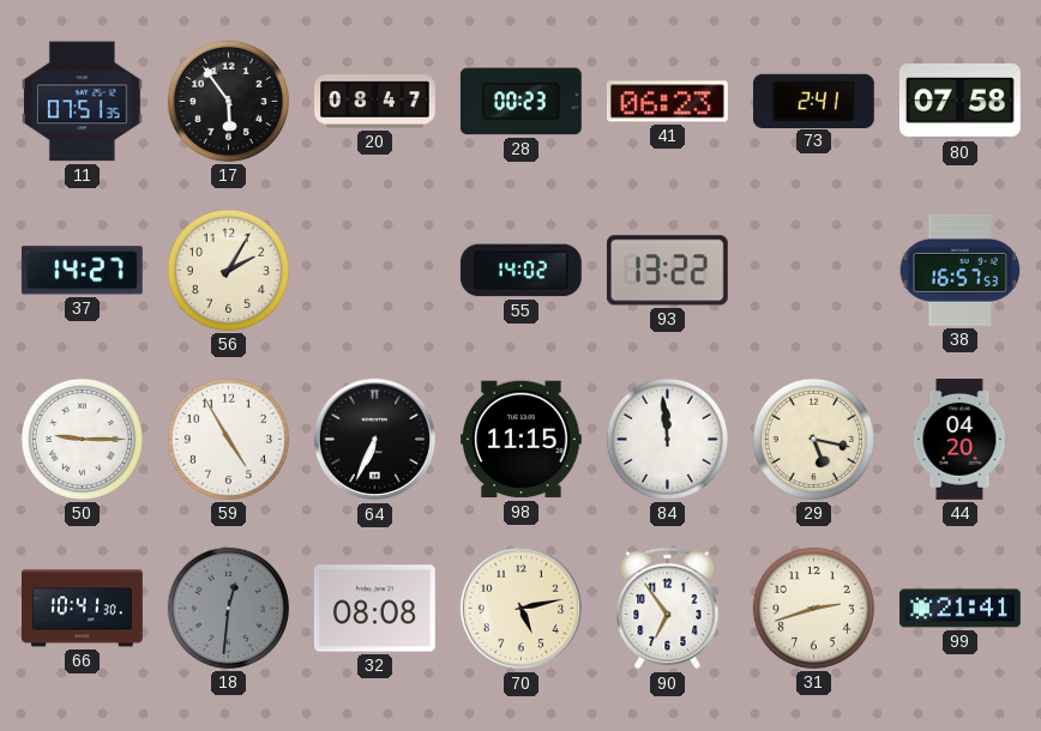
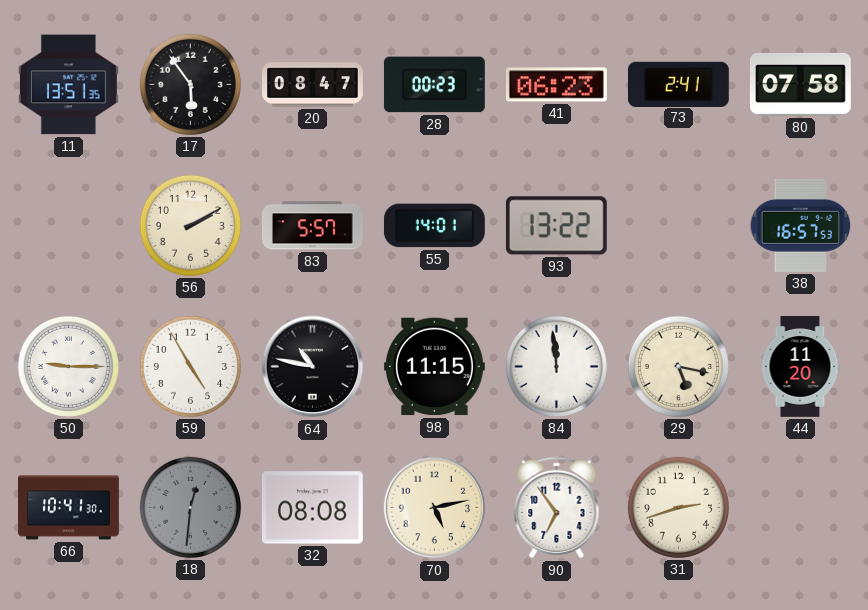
11: 07:51 -> 13:51
37: 14:27 -> none
56: 2:05 -> 2:10
83: none -> 5:57
55: 14:02 -> 14:01
64: 6:34 -> 10:47
44: 04:20 -> 11:20
99: 21:41 -> none
